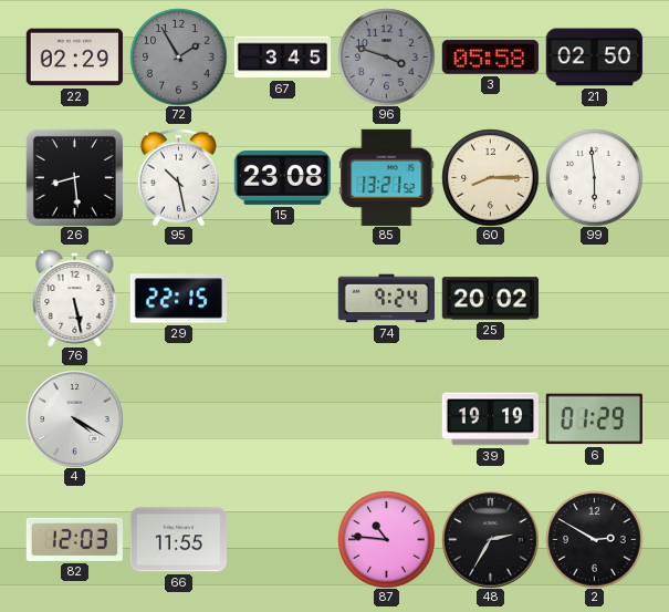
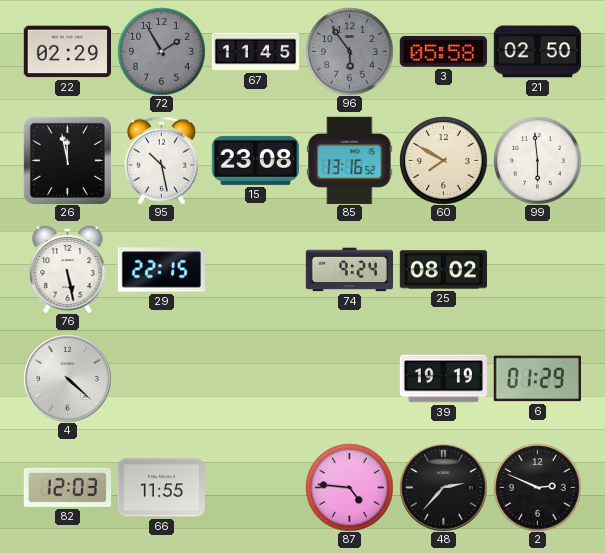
67: 3:45 -> 11:45
96: 3:48 -> 5:54
26: 8:29 -> 11:58
85: 13:21 -> 13:16
60: 8:15 -> 7:50
25: 20:02 -> 08:02
4: 4:20 -> 4:22
87: 10:46 -> 4:46
48: 2:35 -> 2:37
2: 2:50 -> 2:49
